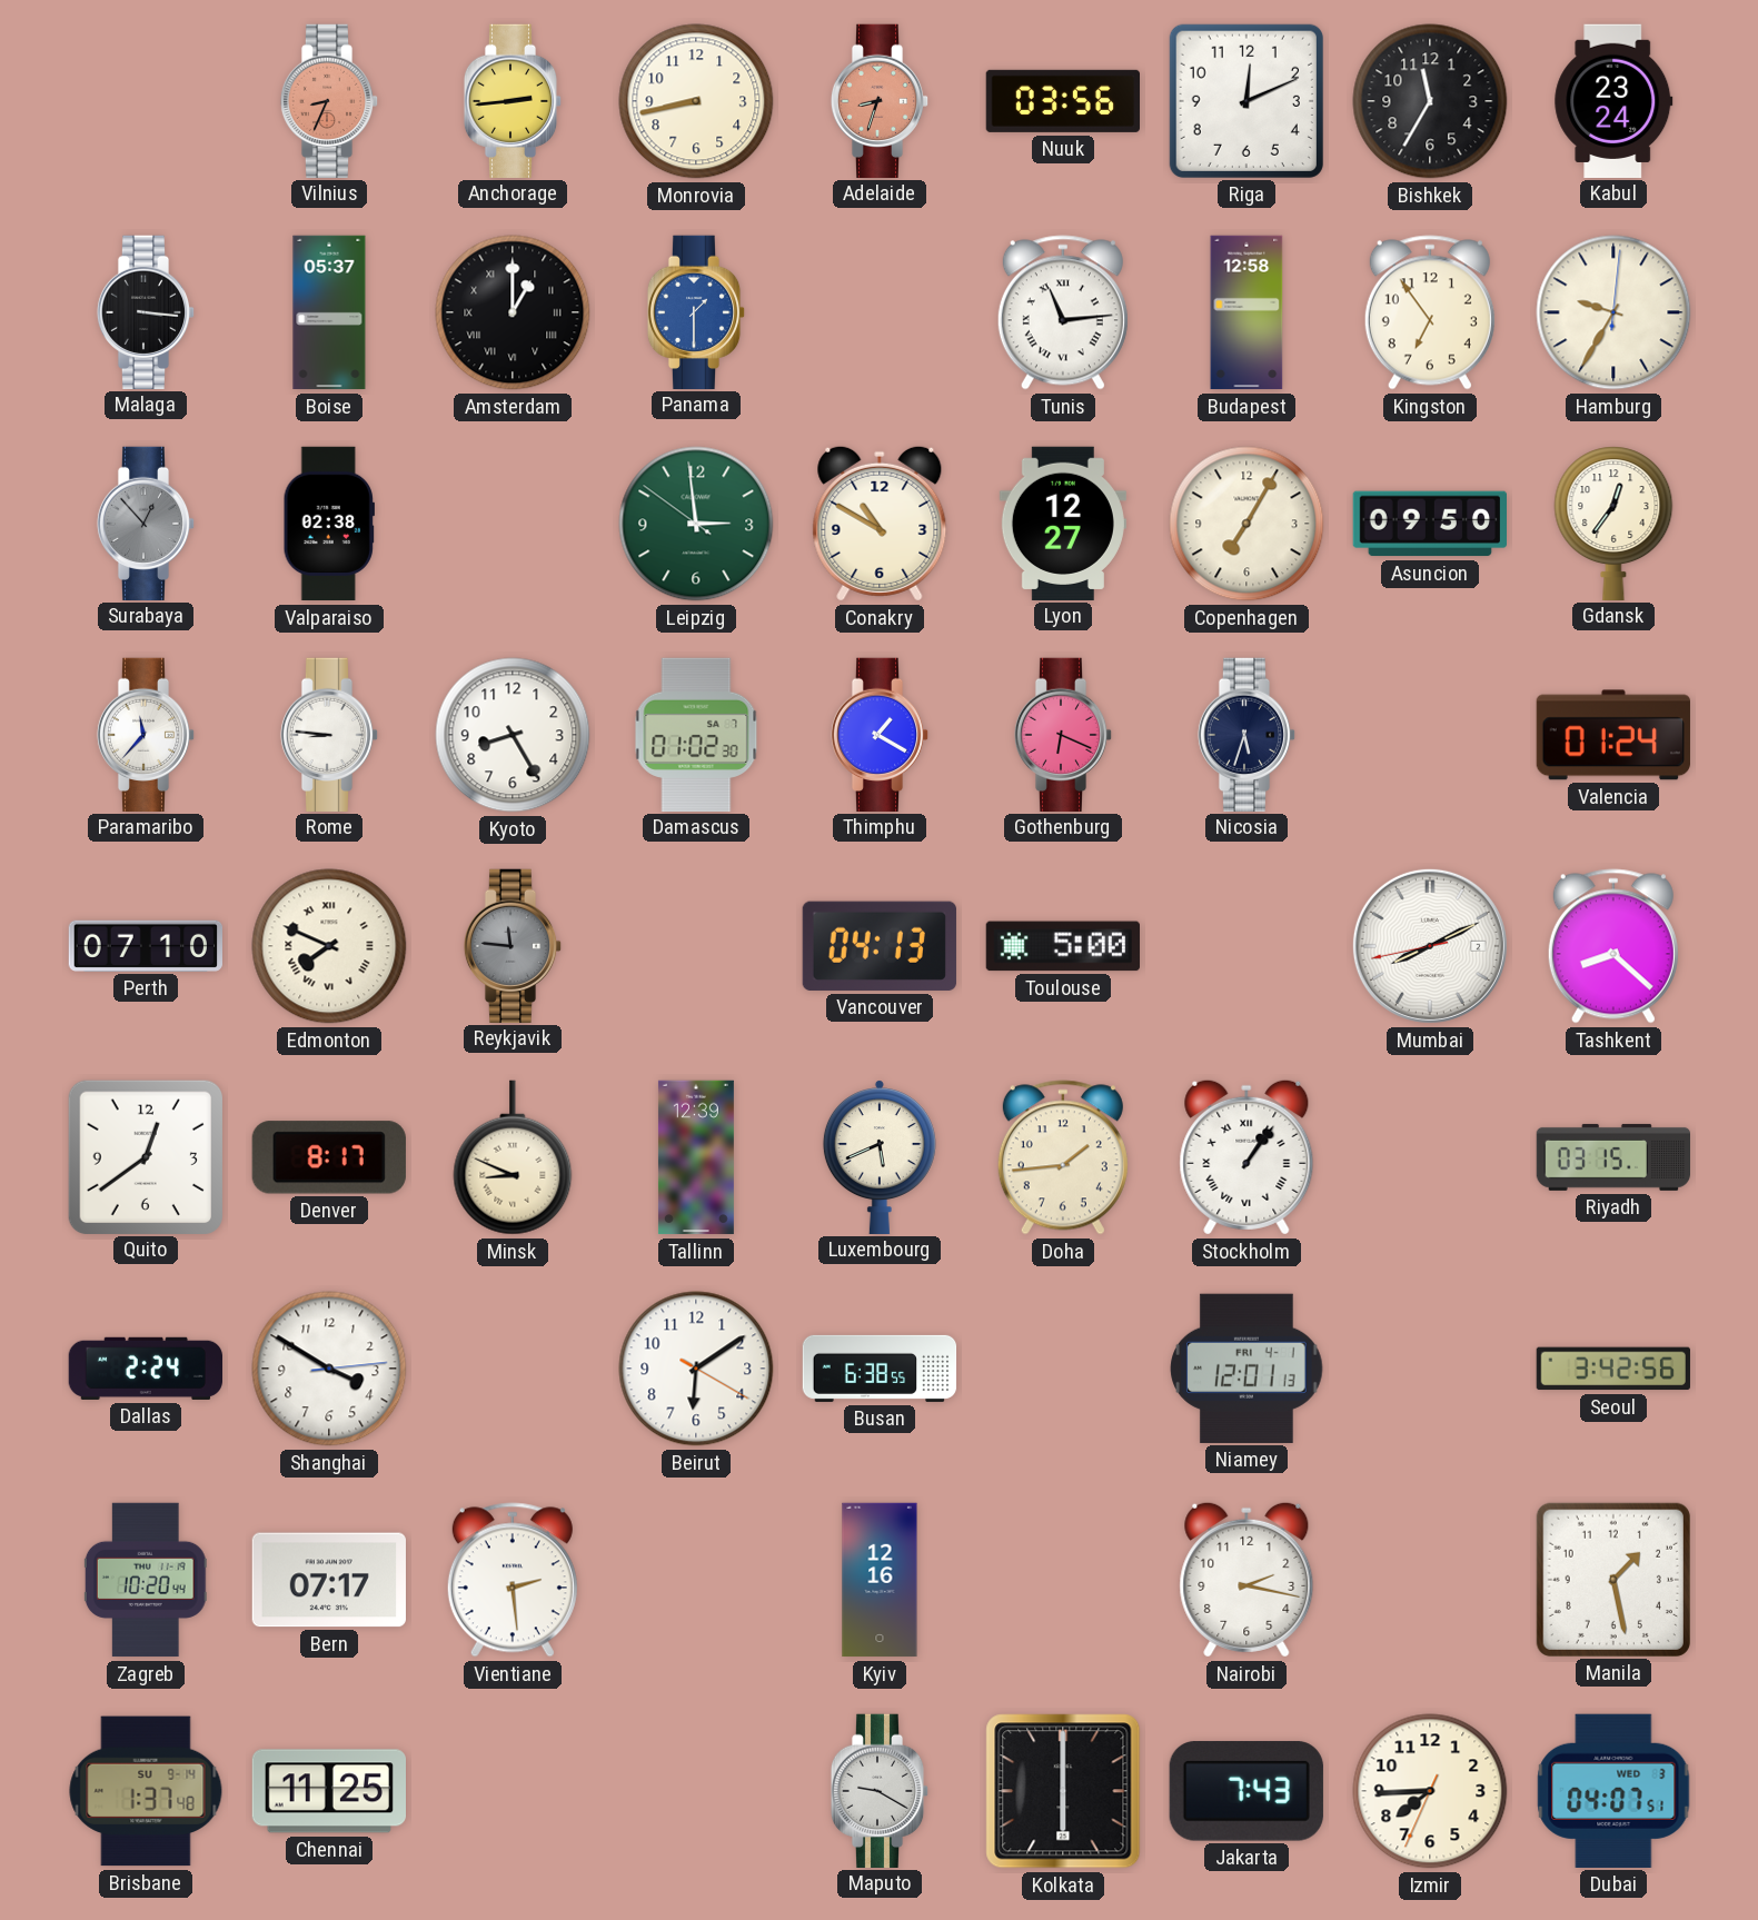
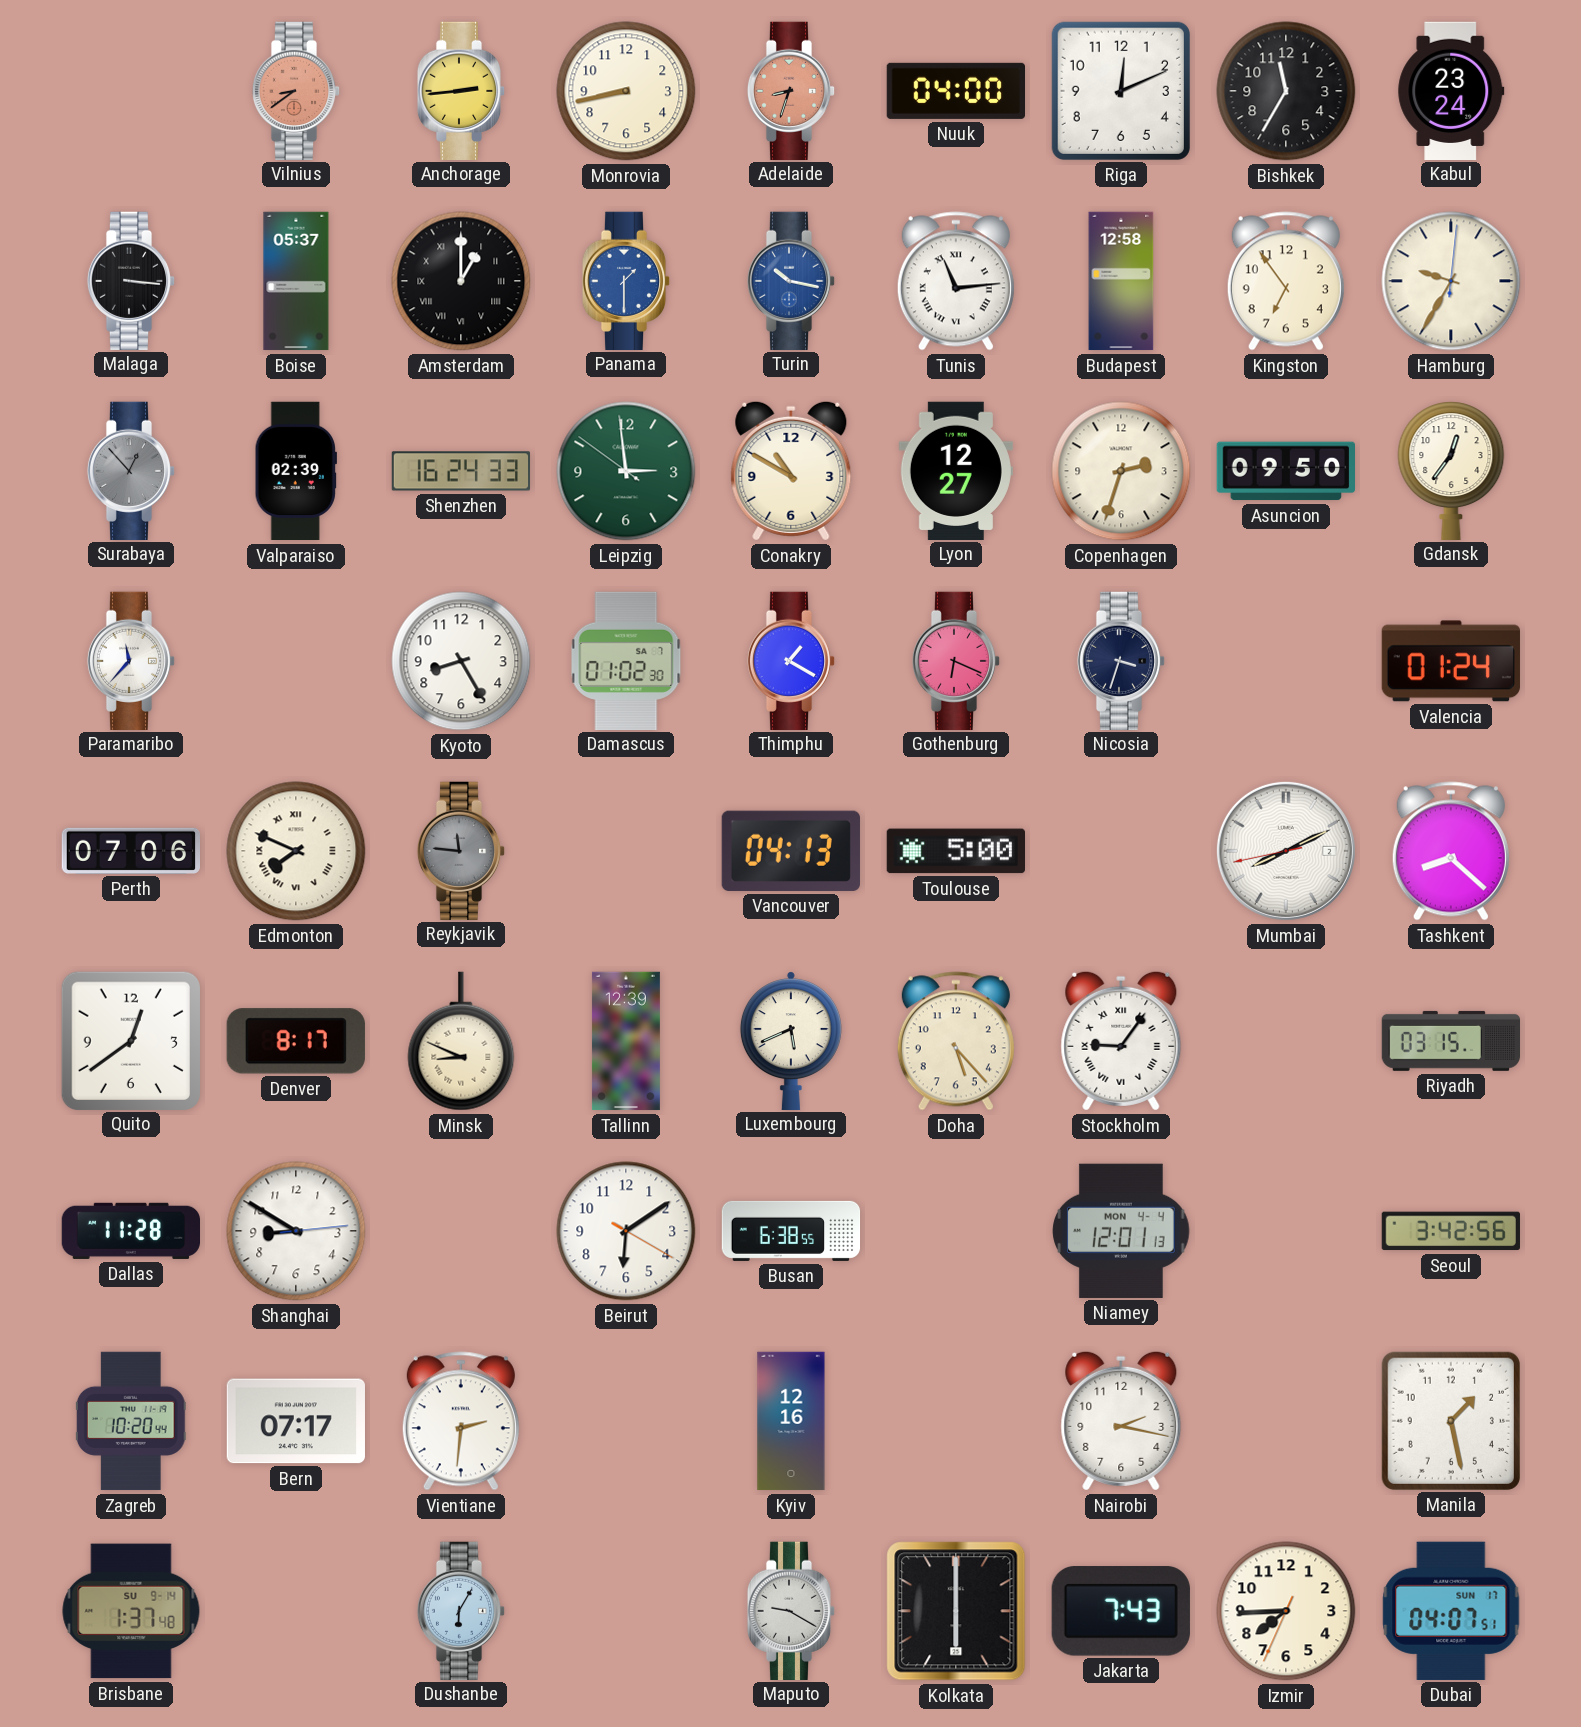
Vilnius: 8:34 -> 8:39
Nuuk: 03:56 -> 04:00
Turin: none -> 10:17
Valparaiso: 02:38 -> 02:39
Shenzhen: none -> 16:24
Copenhagen: 7:05 -> 2:33
Rome: 8:46 -> none
Nicosia: 5:33 -> 3:33
Perth: 07:10 -> 07:06
Doha: 1:44 -> 5:23
Stockholm: 1:06 -> 9:06
Dallas: 2:24 -> 11:28
Shanghai: 3:50 -> 8:50
Niamey date: FRI 4-1 -> MON 4-4
Vientiane: 2:29 -> 2:31
Chennai: 11:25 -> none
Dushanbe: none -> 6:05
Dubai date: WED 3 -> SUN 17
